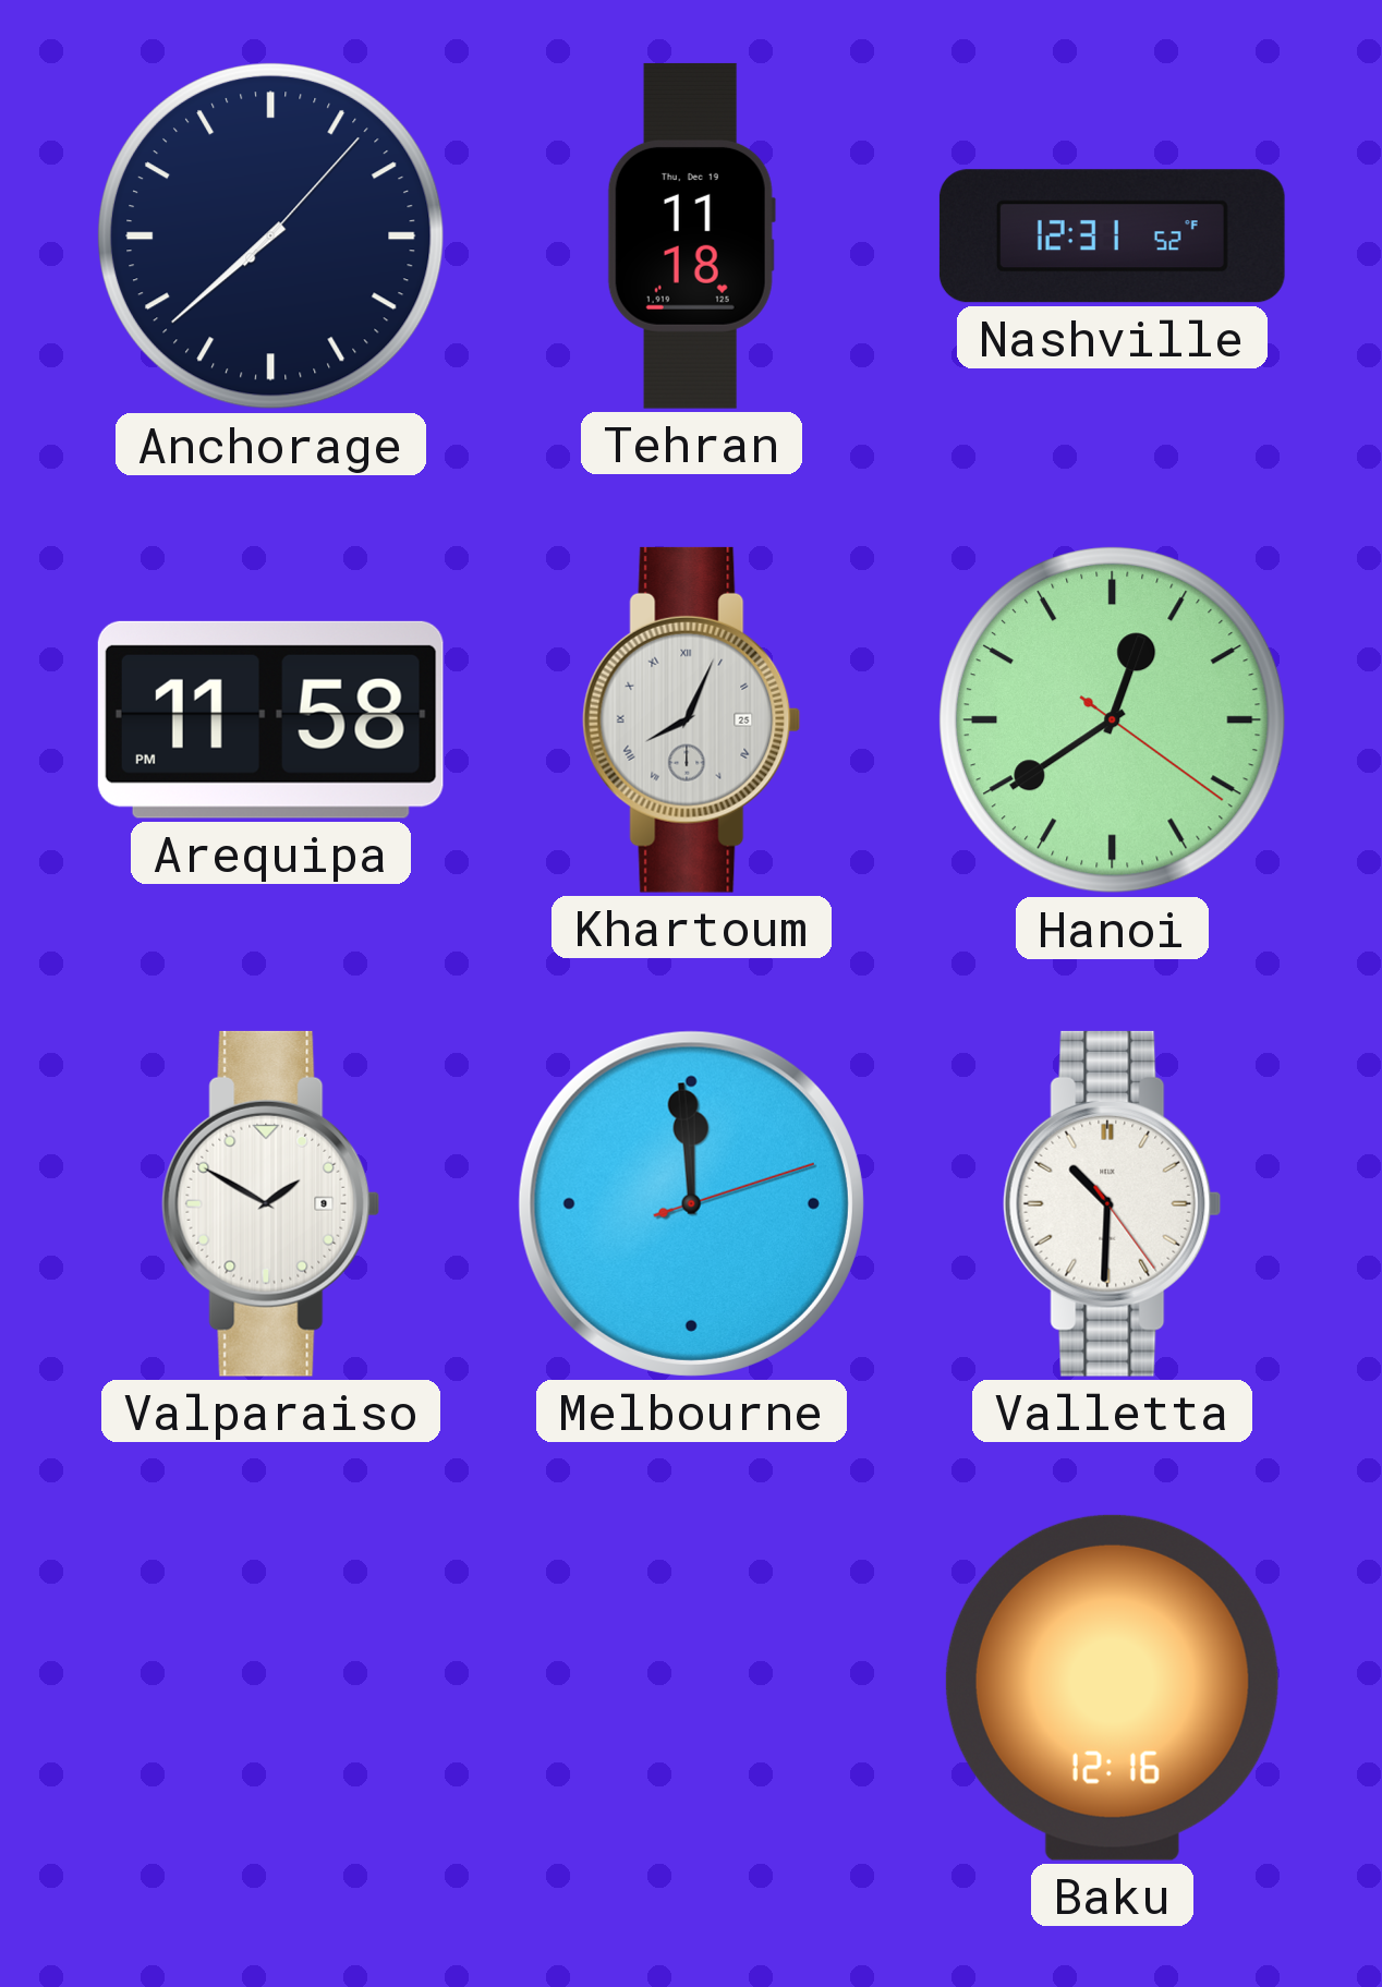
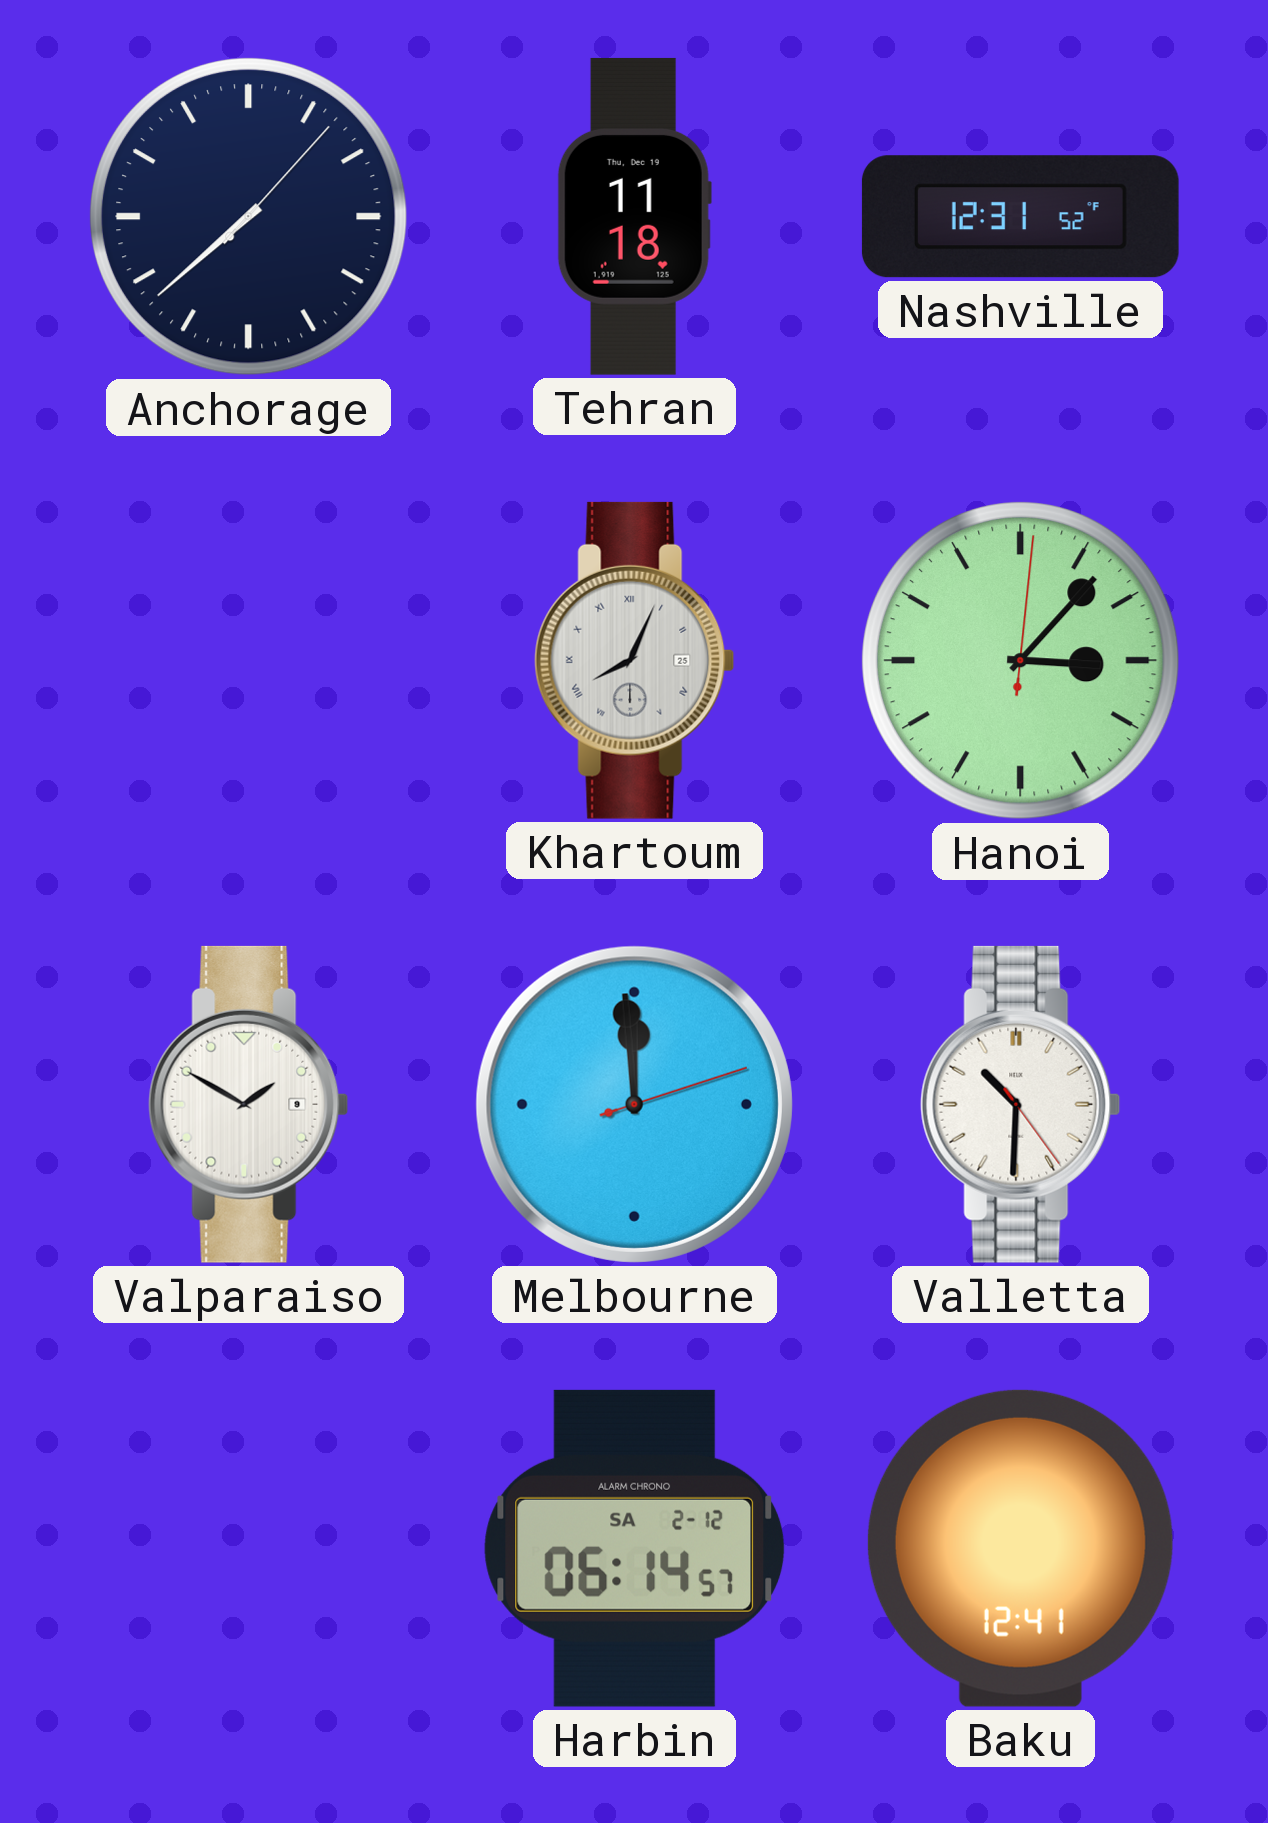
Arequipa: 11:58 -> none
Hanoi: 12:39 -> 3:07
Harbin: none -> 06:14
Baku: 12:16 -> 12:41
